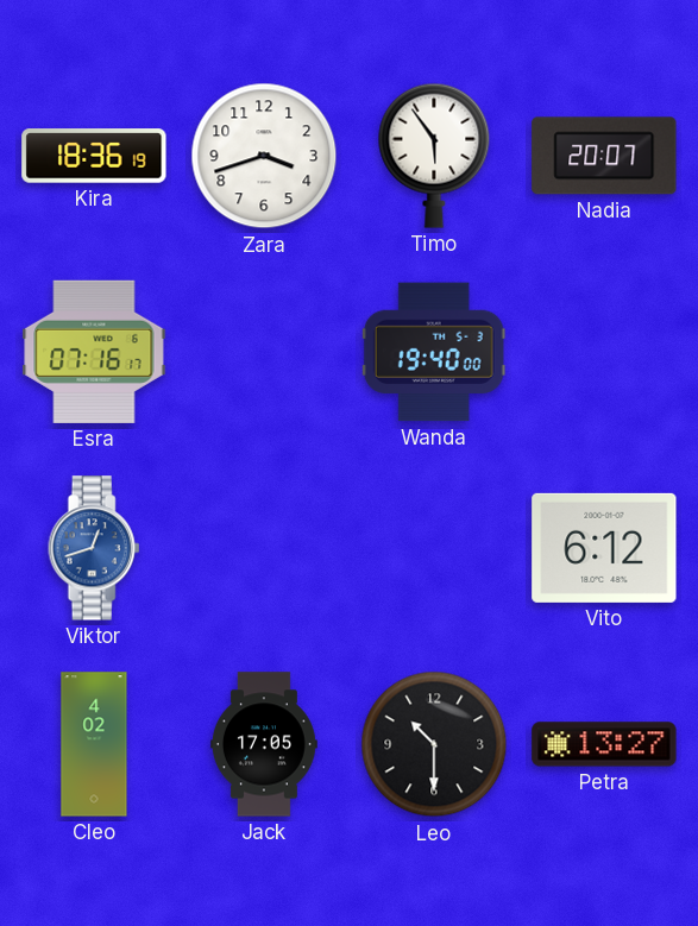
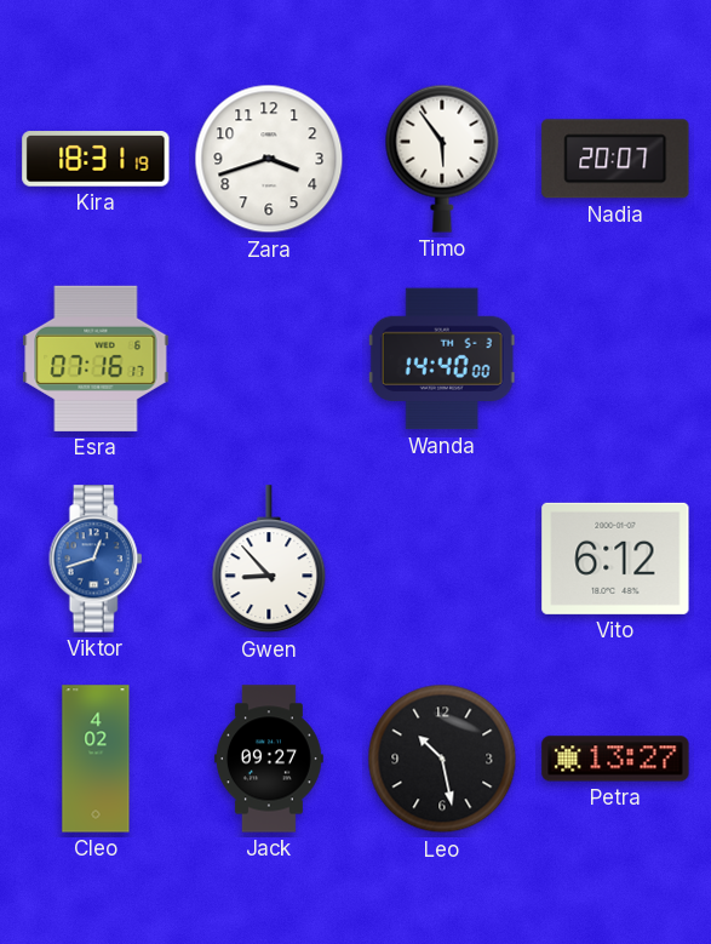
Kira: 18:36 -> 18:31
Wanda: 19:40 -> 14:40
Gwen: none -> 8:53
Jack: 17:05 -> 09:27
Leo: 10:30 -> 10:28
